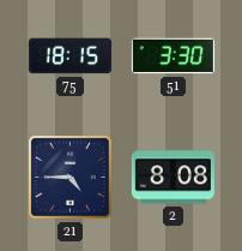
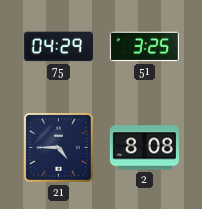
75: 18:15 -> 04:29
51: 3:30 -> 3:25
